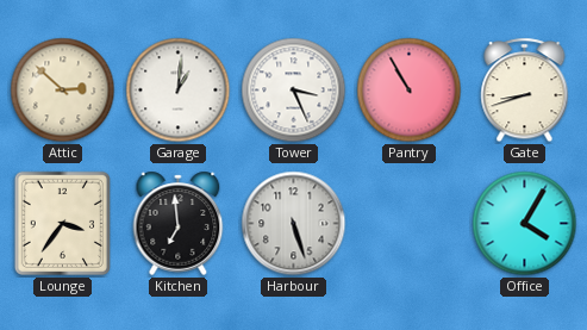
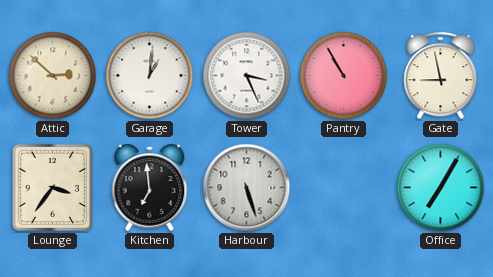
Gate: 8:42 -> 8:58
Office: 4:05 -> 7:05
